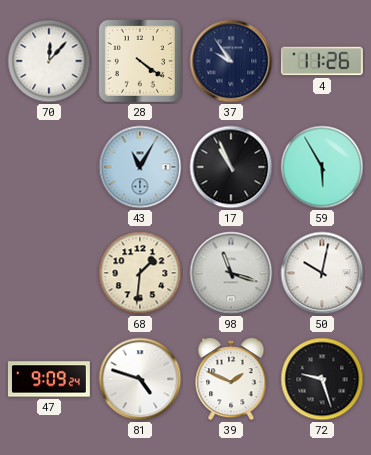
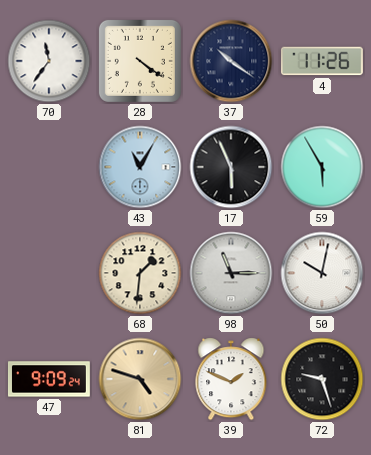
70: 12:07 -> 11:36
37: 9:54 -> 10:21
17: 10:56 -> 5:56
98: 11:18 -> 11:15
81 dial: white -> champagne
